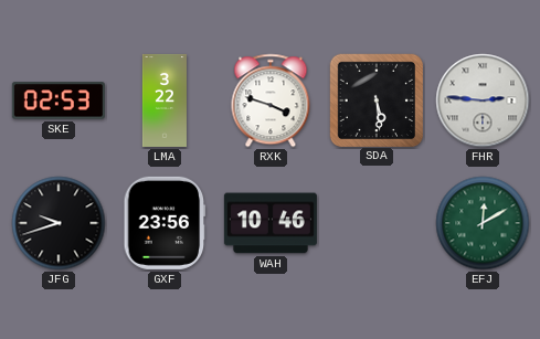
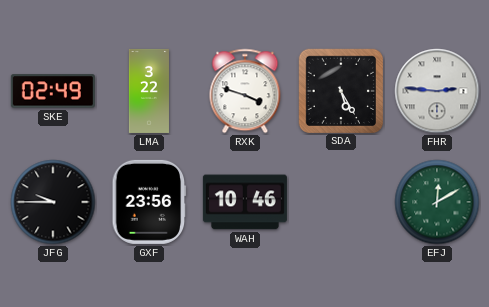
SKE: 02:53 -> 02:49
SDA: 5:29 -> 5:25
JFG: 9:42 -> 9:45
